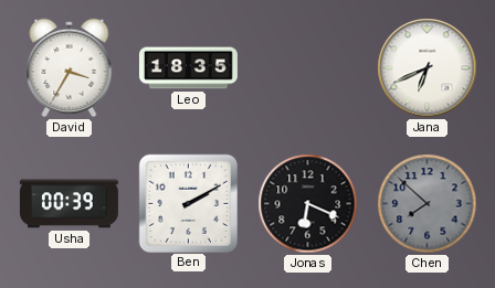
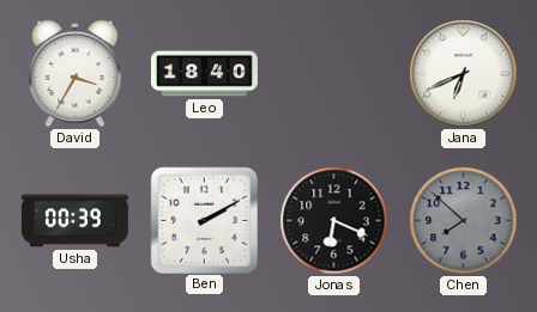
Leo: 18:35 -> 18:40
